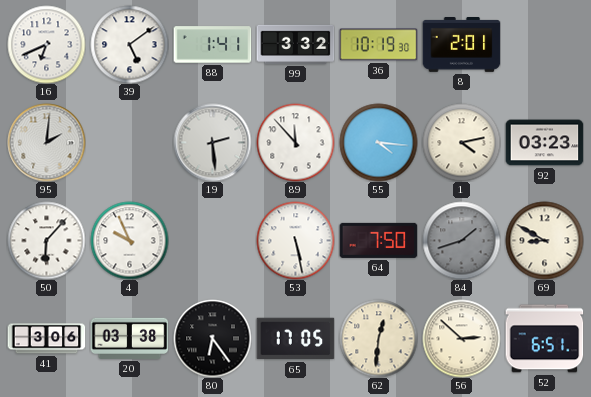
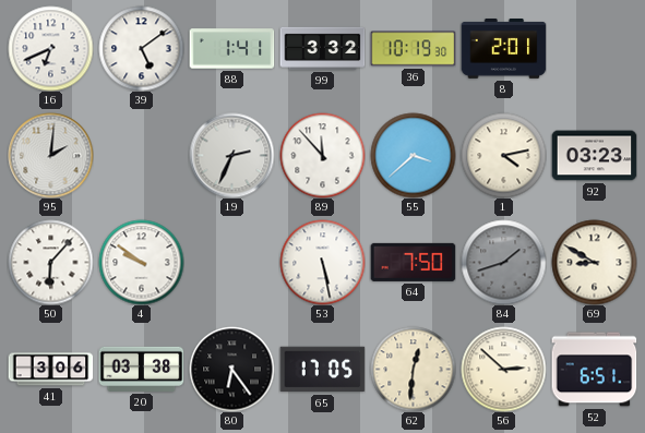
19: 2:29 -> 2:34
55: 4:16 -> 3:38
4: 9:56 -> 9:51
